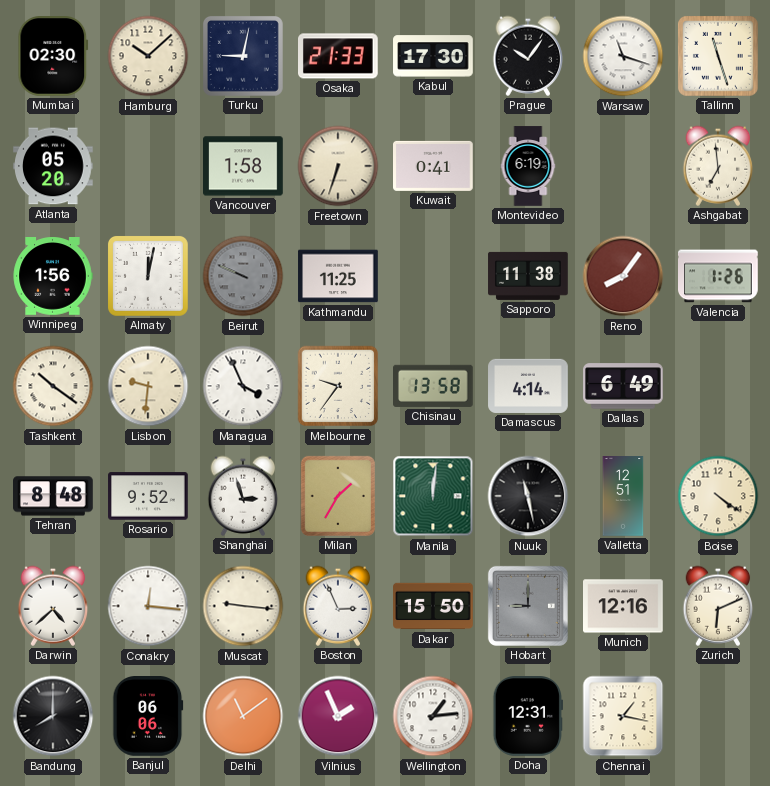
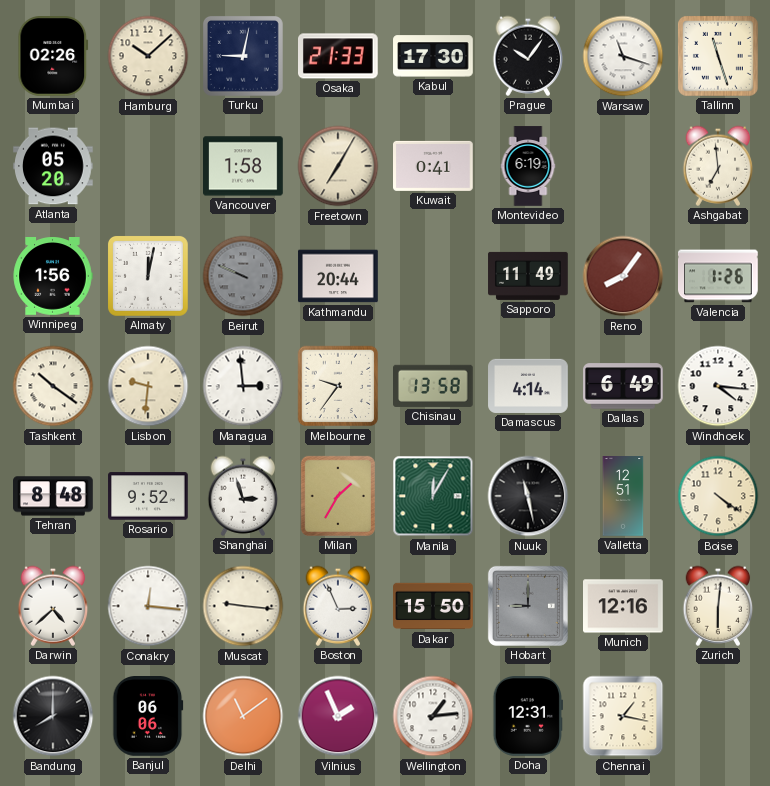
Mumbai: 02:30 -> 02:26
Freetown: 6:33 -> 7:05
Kathmandu: 11:25 -> 20:44
Sapporo: 11:38 -> 11:49
Managua: 3:56 -> 2:59
Windhoek: none -> 4:16
Manila: 12:01 -> 12:05
Zurich: 6:11 -> 6:01
